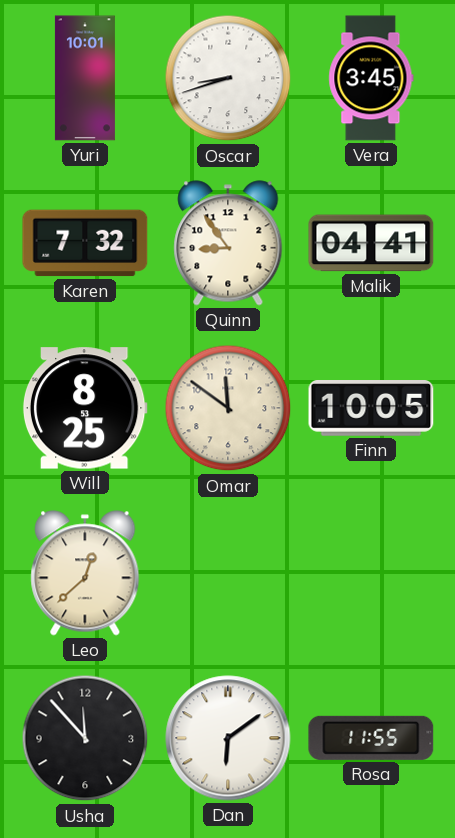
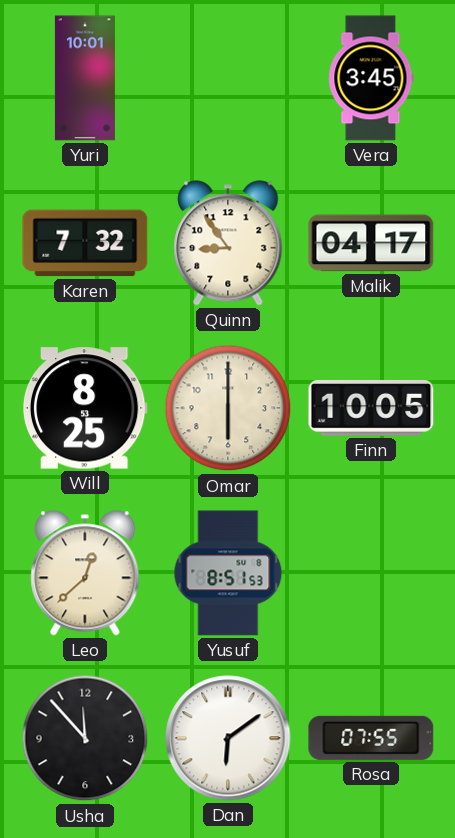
Oscar: 8:42 -> none
Malik: 04:41 -> 04:17
Omar: 11:51 -> 6:00
Yusuf: none -> 8:51
Rosa: 11:55 -> 07:55
